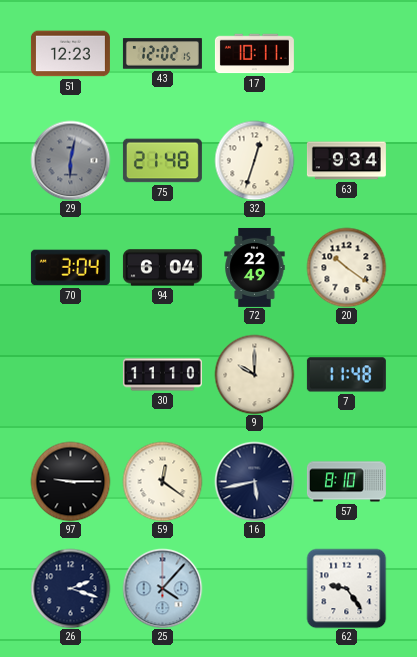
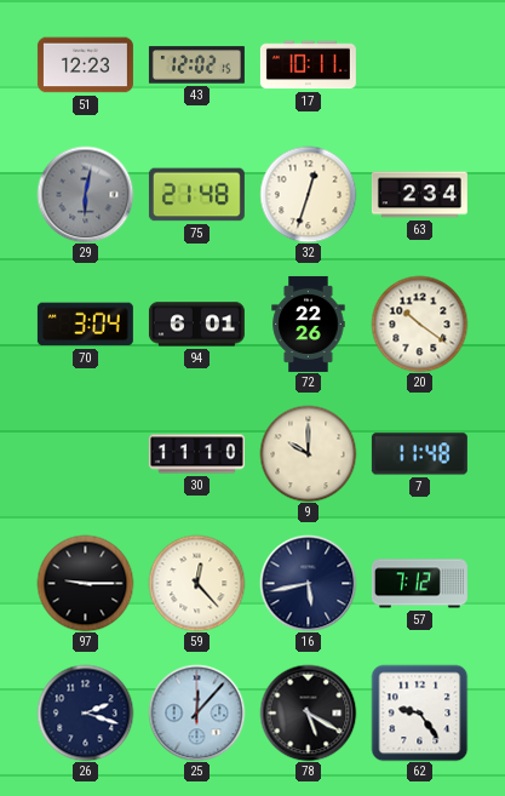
63: 9:34 -> 2:34
94: 6:04 -> 6:01
72: 22:49 -> 22:26
59: 12:21 -> 12:23
57: 8:10 -> 7:12
25: 4:07 -> 12:07
78: none -> 5:20
